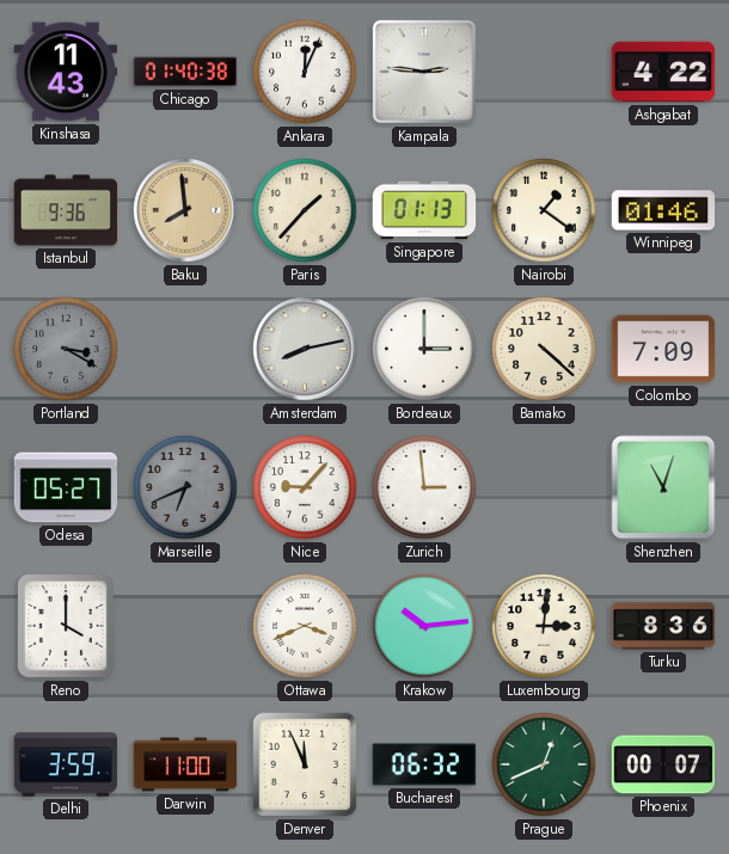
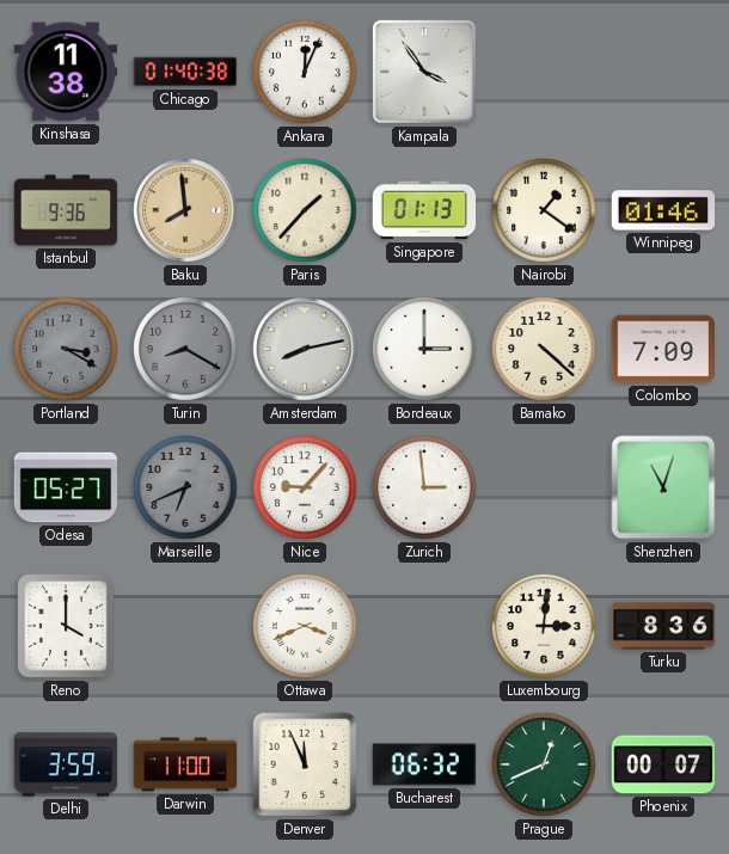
Kinshasa: 11:43 -> 11:38
Kampala: 2:46 -> 3:54
Ashgabat: 4:22 -> none
Turin: none -> 8:20
Krakow: 10:14 -> none
